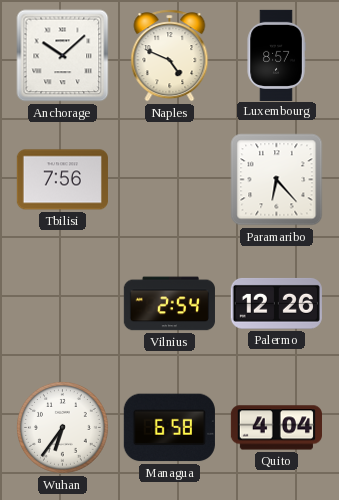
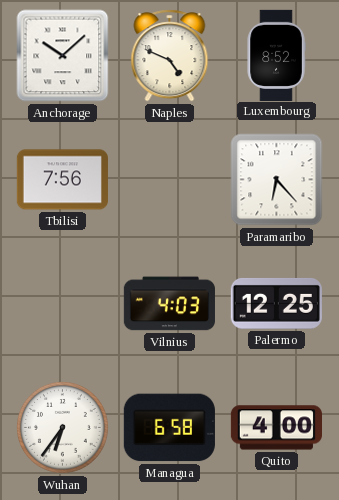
Luxembourg: 8:57 -> 8:52
Vilnius: 2:54 -> 4:03
Palermo: 12:26 -> 12:25
Quito: 4:04 -> 4:00
